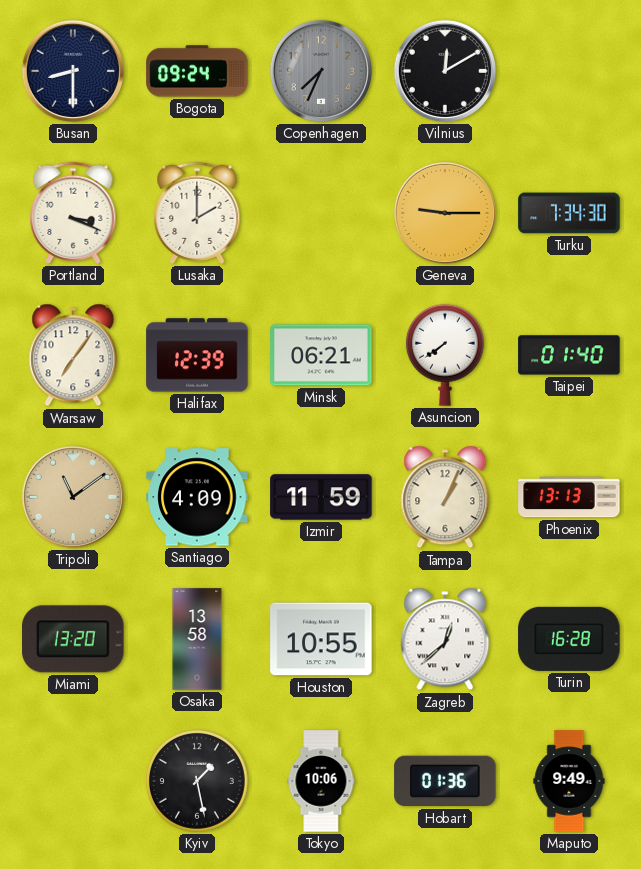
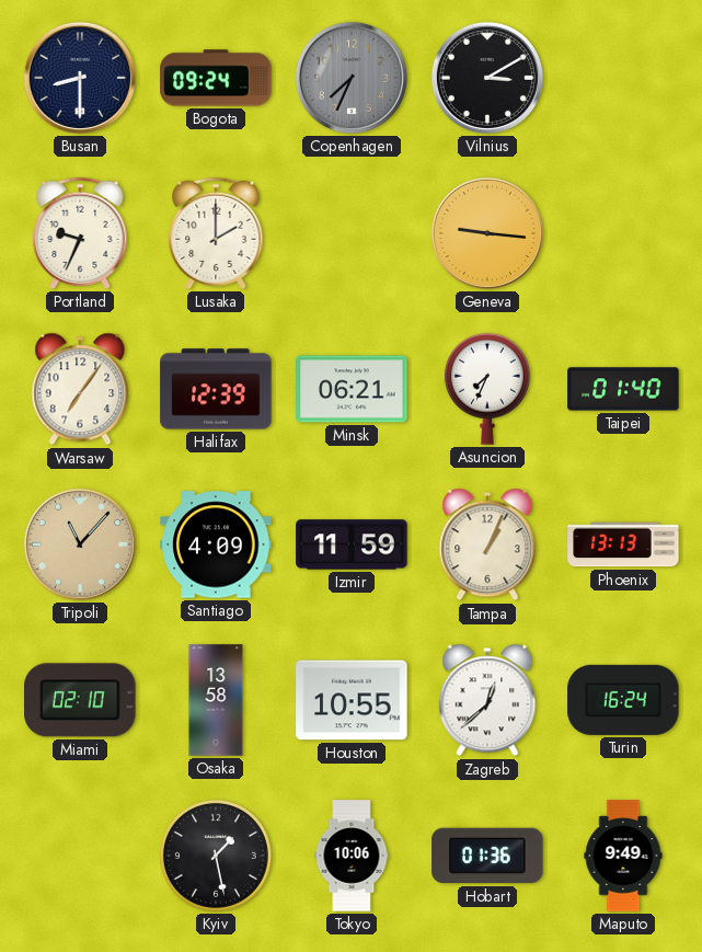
Vilnius: 12:10 -> 3:10
Portland: 3:19 -> 9:34
Geneva: 9:15 -> 9:16
Turku: 7:34 -> none
Asuncion: 7:39 -> 7:34
Tripoli: 11:09 -> 11:07
Miami: 13:20 -> 02:10
Turin: 16:28 -> 16:24
